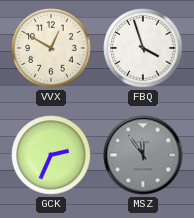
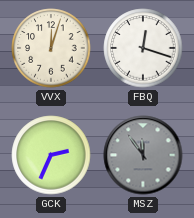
VVX: 12:50 -> 12:03
FBQ: 3:57 -> 12:18
